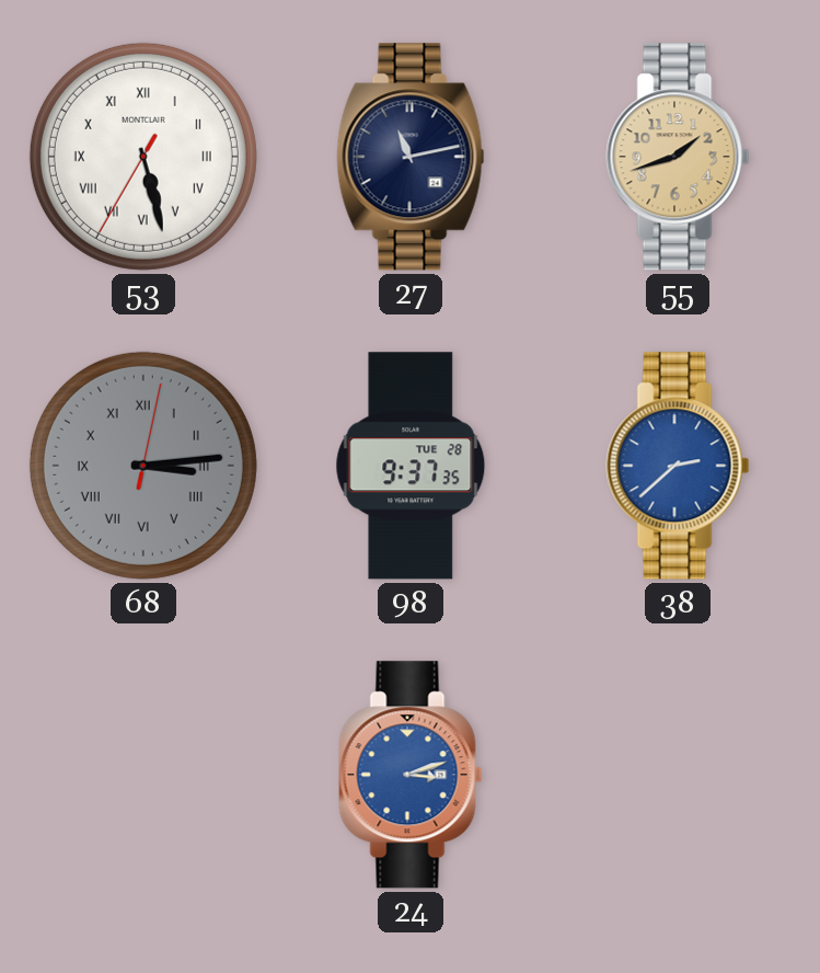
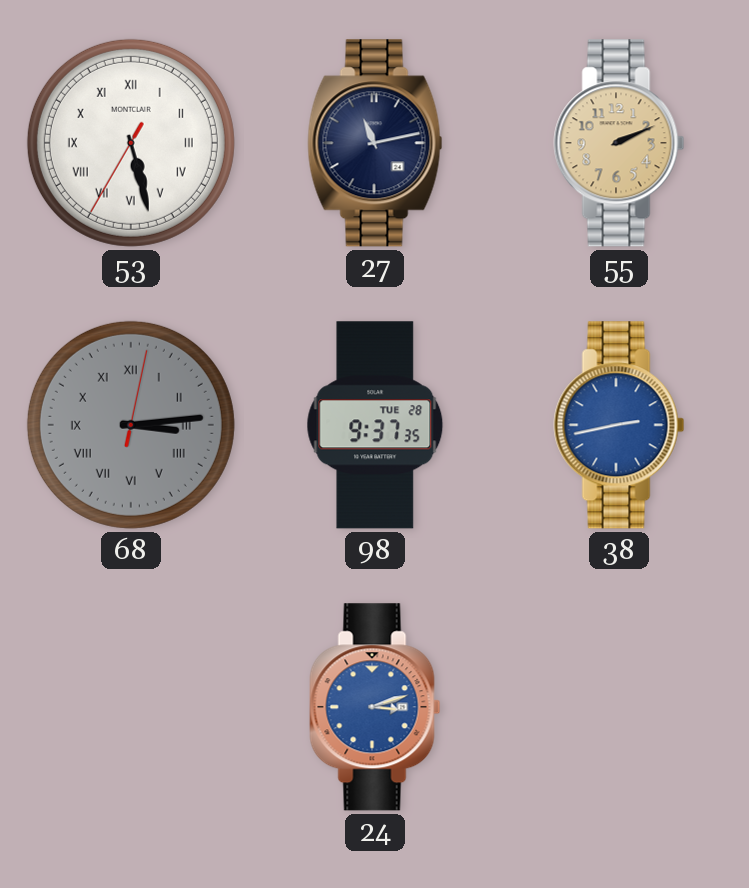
55: 1:42 -> 2:11
38: 2:38 -> 2:43
